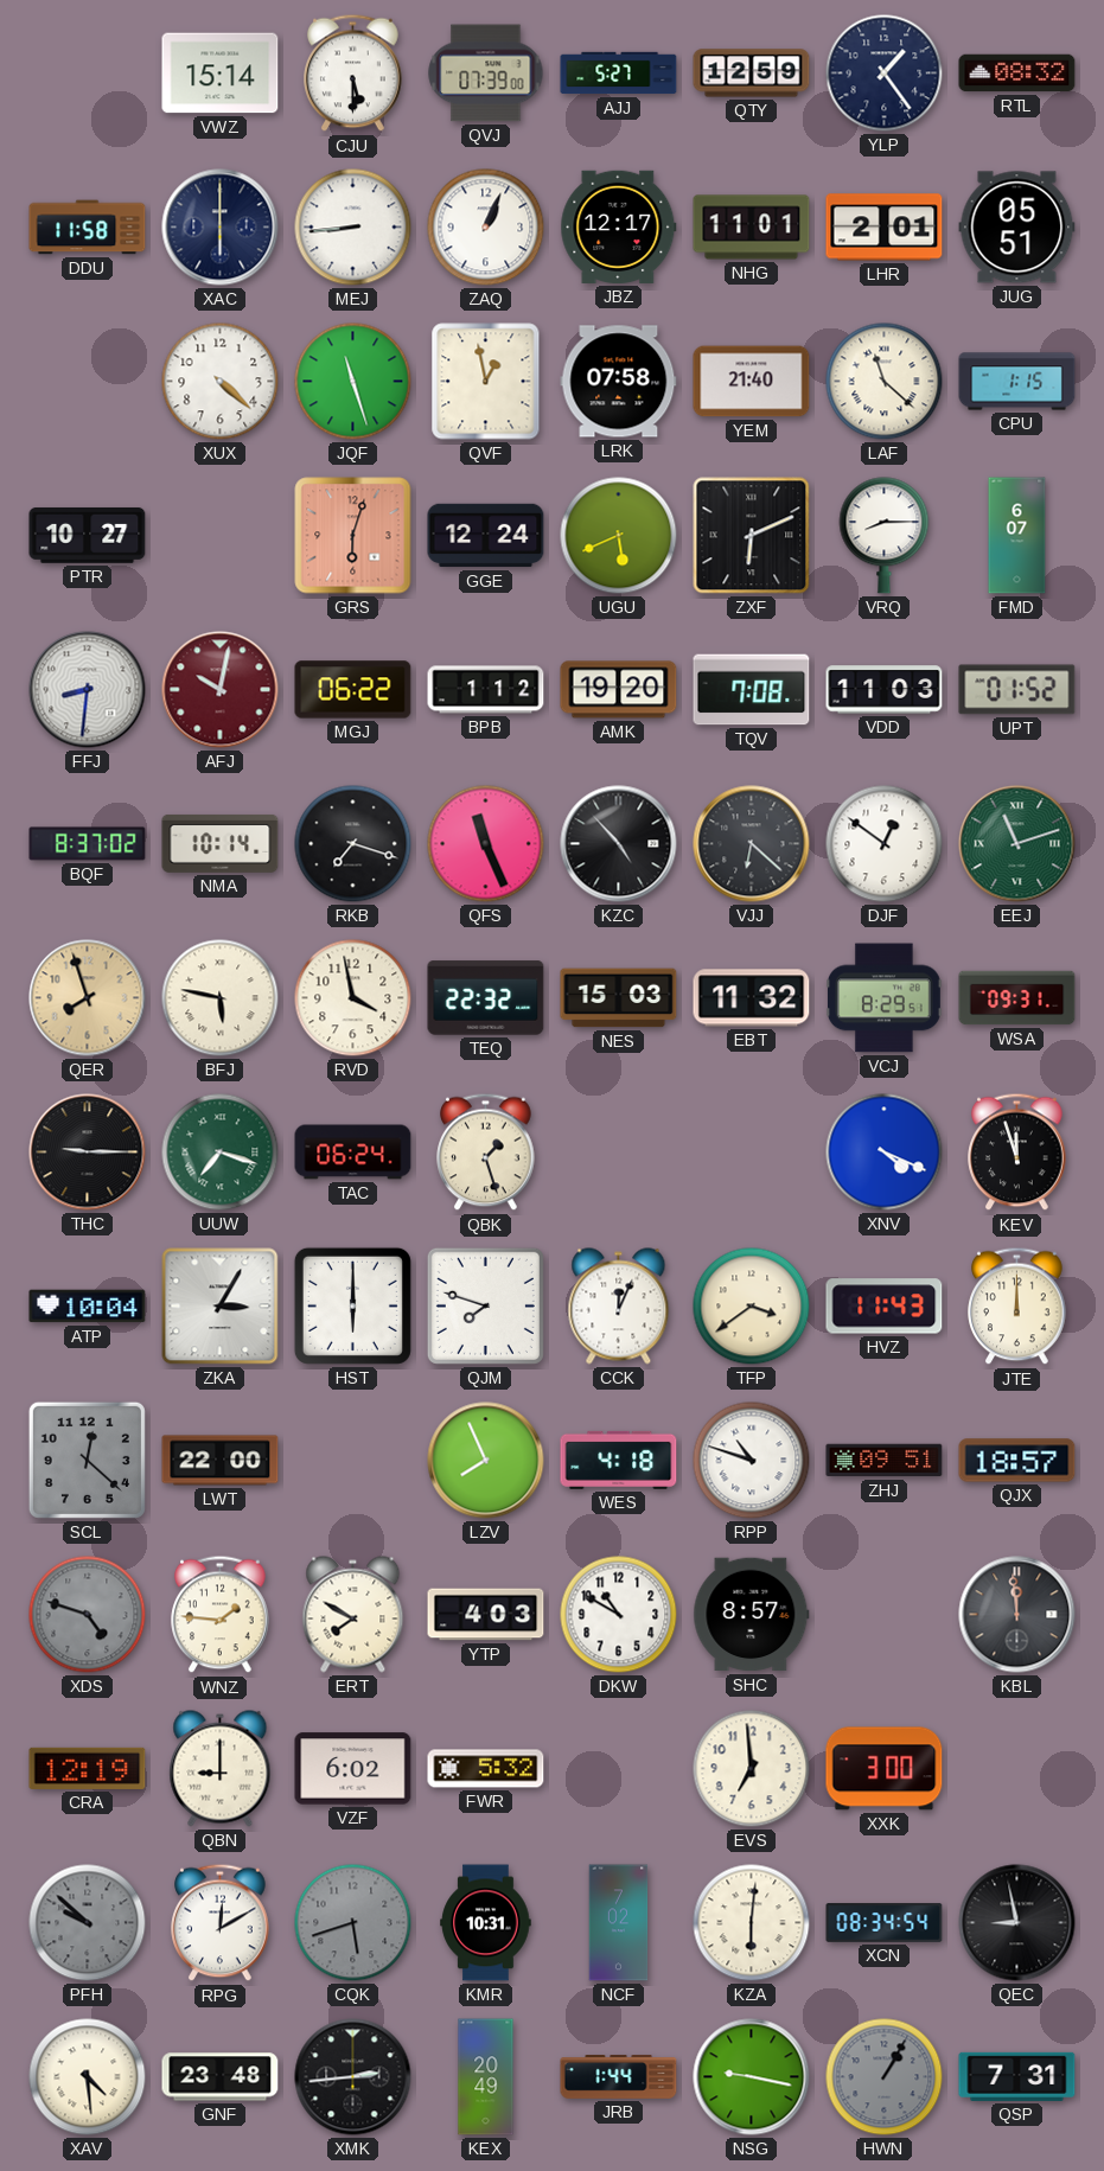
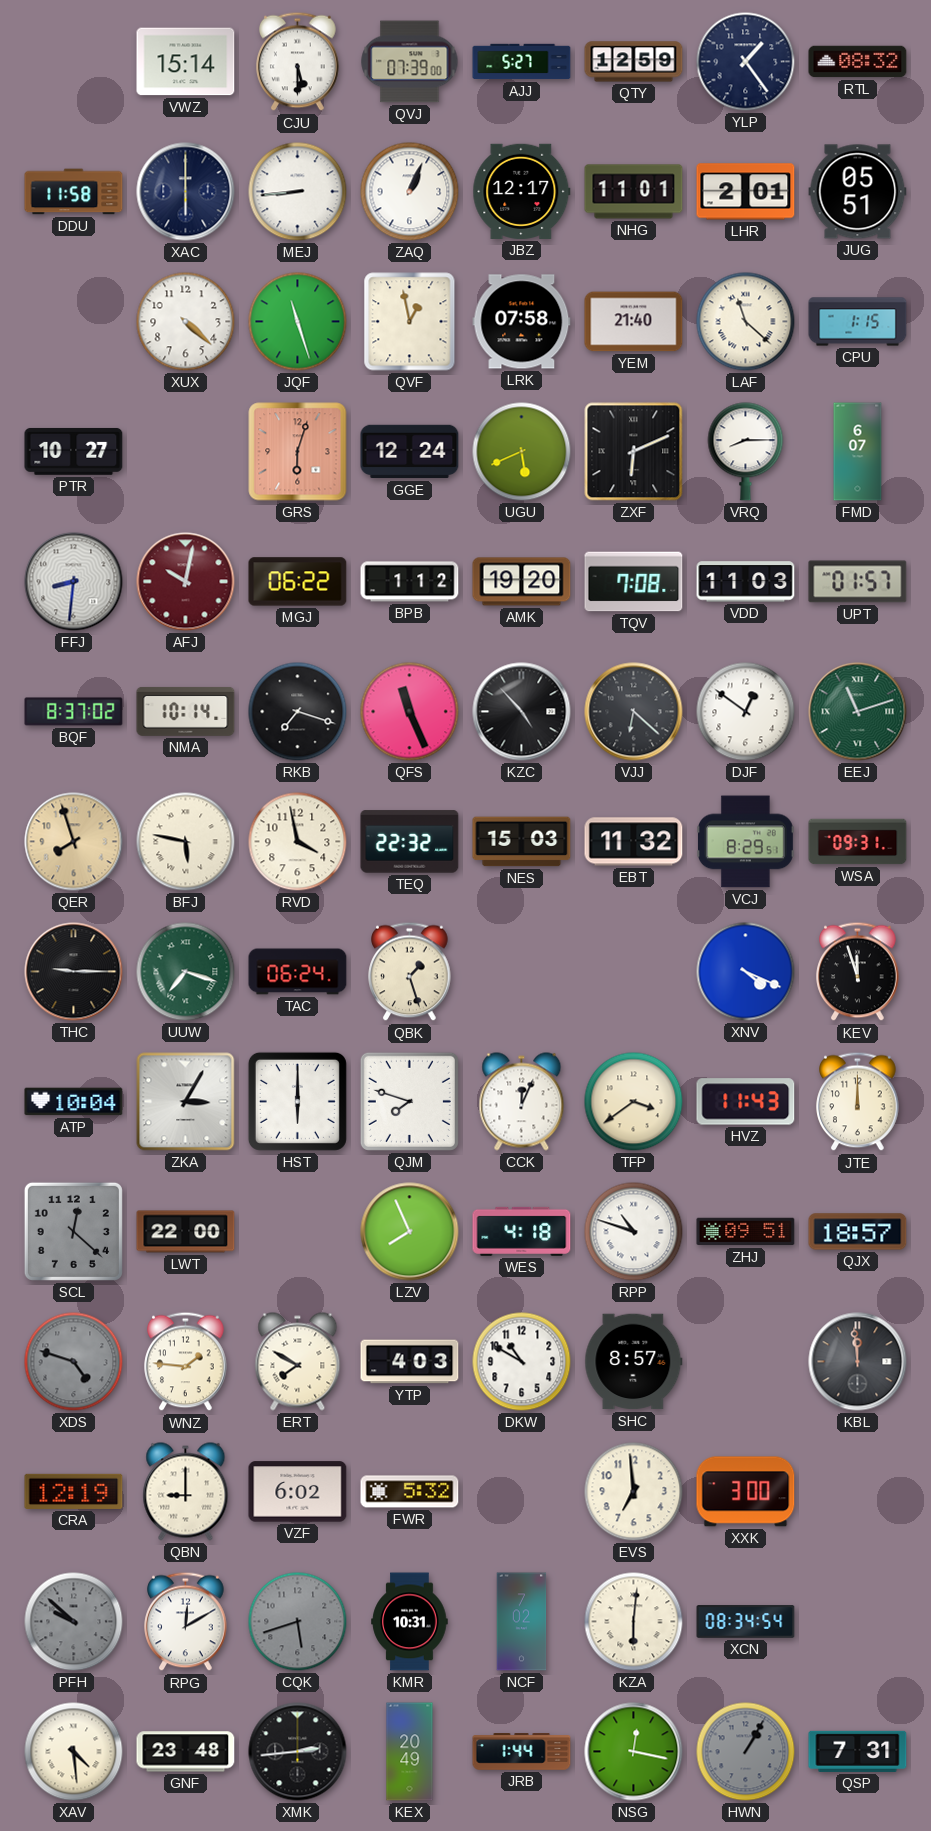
UPT: 01:52 -> 01:57
QEC: 8:58 -> none
NSG: 9:17 -> 12:17
